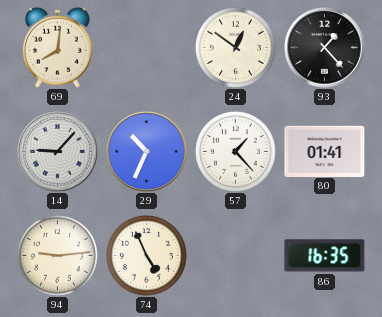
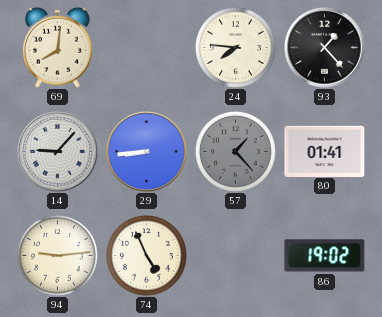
24: 12:51 -> 7:46
29: 10:34 -> 8:44
57 dial: white -> grey
86: 16:35 -> 19:02
